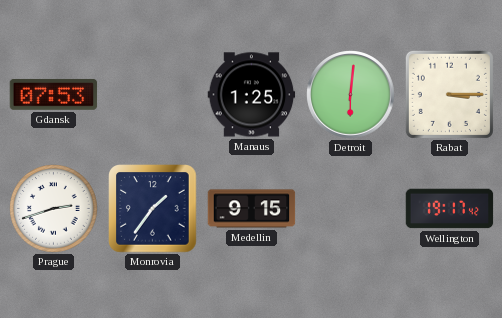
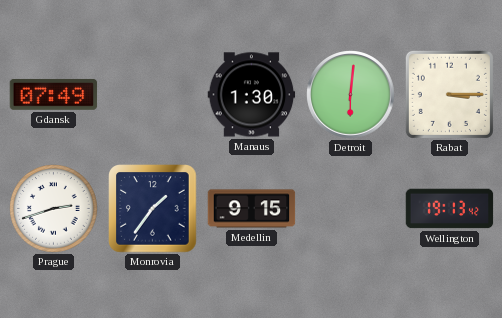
Gdansk: 07:53 -> 07:49
Manaus: 1:25 -> 1:30
Wellington: 19:17 -> 19:13
